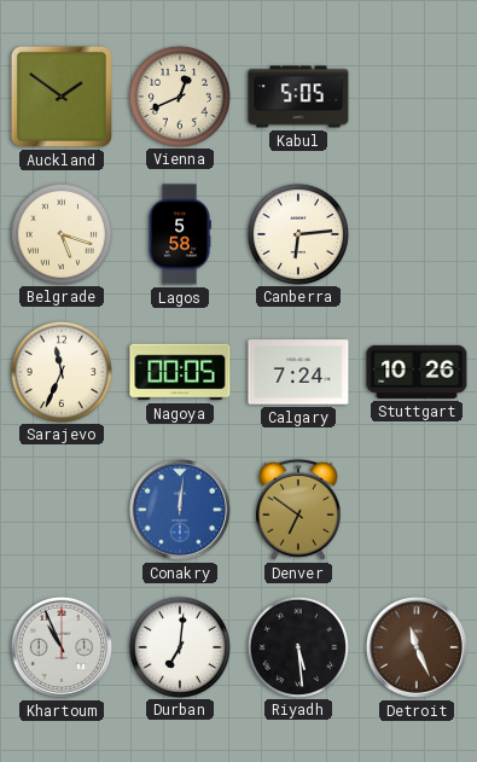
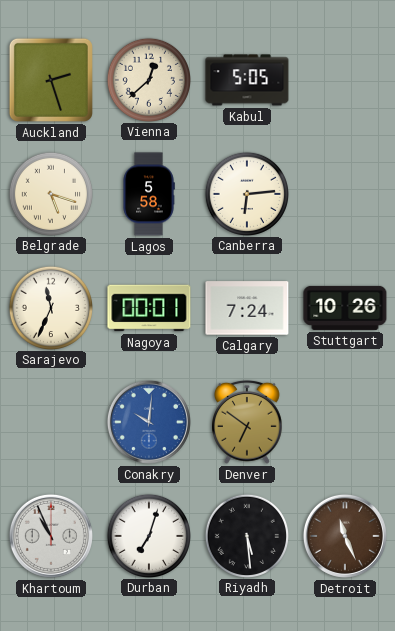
Auckland: 1:51 -> 2:27
Vienna: 12:41 -> 12:38
Nagoya: 00:05 -> 00:01
Conakry: 12:01 -> 10:01
Durban: 7:01 -> 7:03
